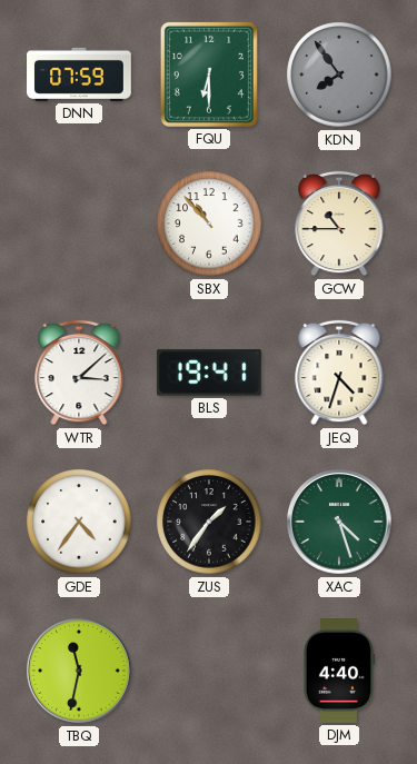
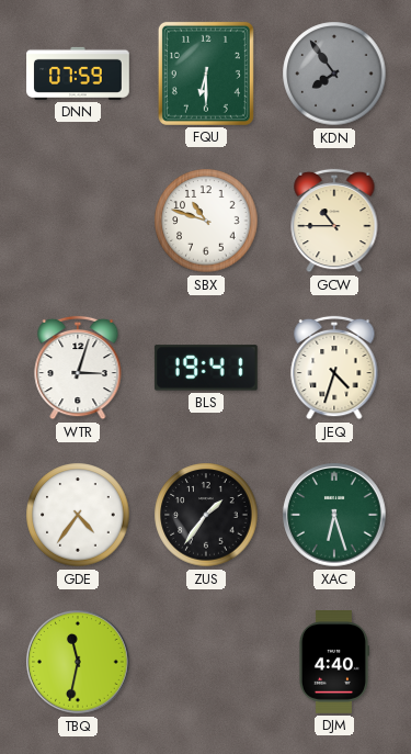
SBX: 10:53 -> 10:48
WTR: 3:08 -> 3:03
XAC: 4:27 -> 6:27
